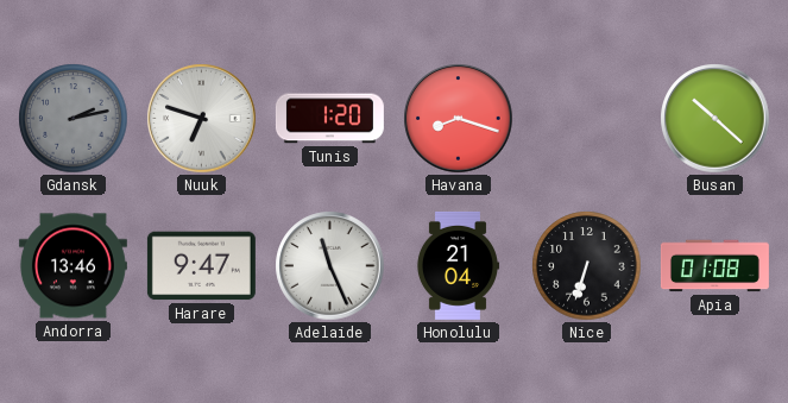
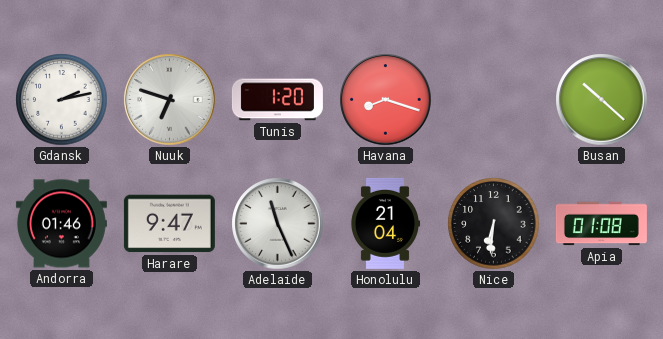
Gdansk dial: grey -> white
Andorra: 13:46 -> 01:46
Nice: 6:33 -> 6:31
